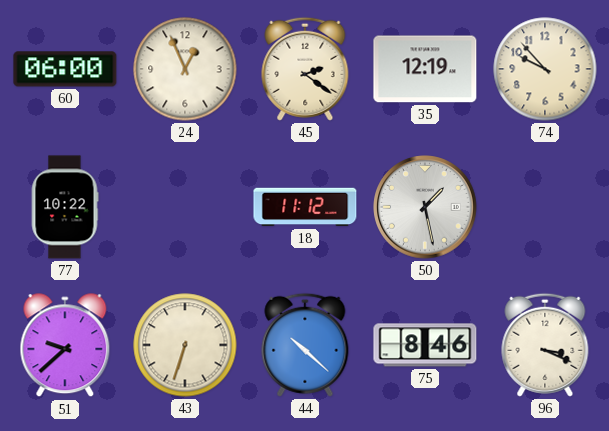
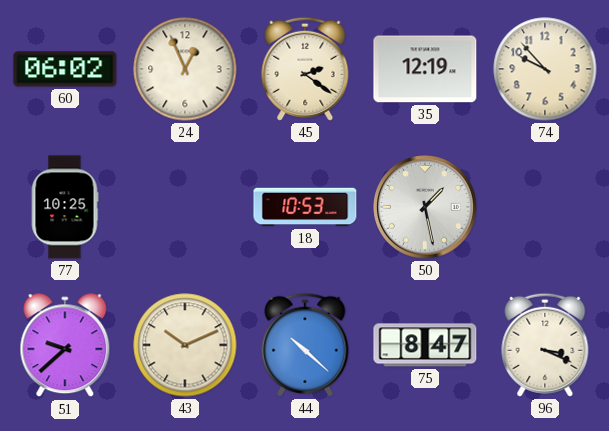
60: 06:00 -> 06:02
77: 10:22 -> 10:25
18: 11:12 -> 10:53
43: 6:33 -> 10:11
75: 8:46 -> 8:47
